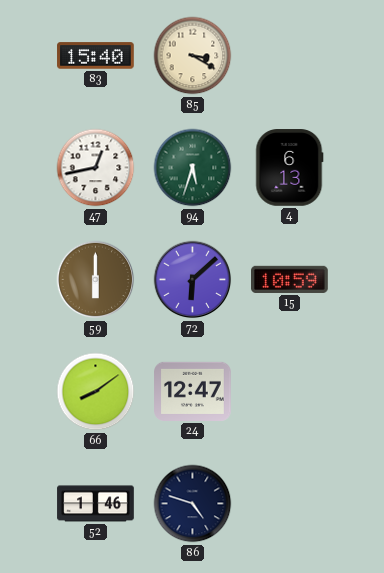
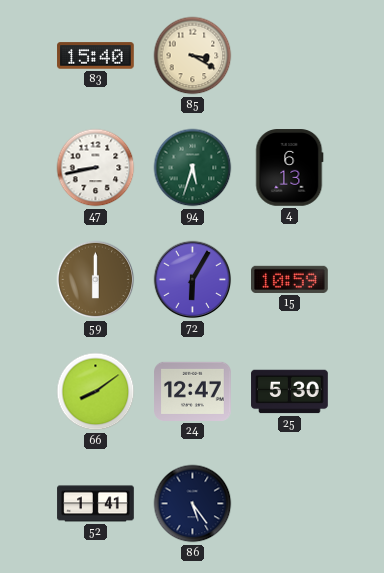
47: 12:43 -> 8:43
72: 6:08 -> 6:05
25: none -> 5:30
52: 1:46 -> 1:41
86: 4:48 -> 5:24
